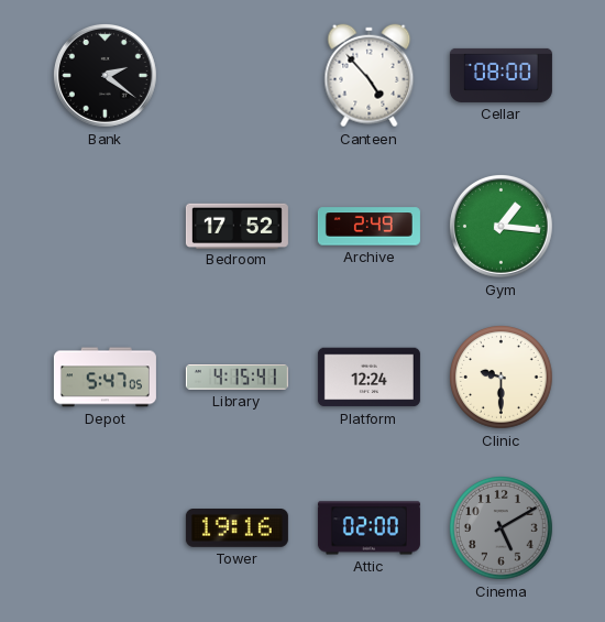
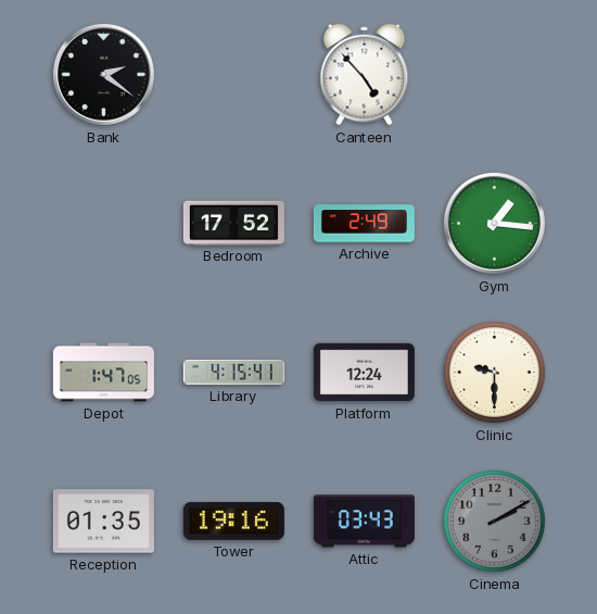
Cellar: 08:00 -> none
Depot: 5:47 -> 1:47
Reception: none -> 01:35
Attic: 02:00 -> 03:43
Cinema: 5:10 -> 2:10
